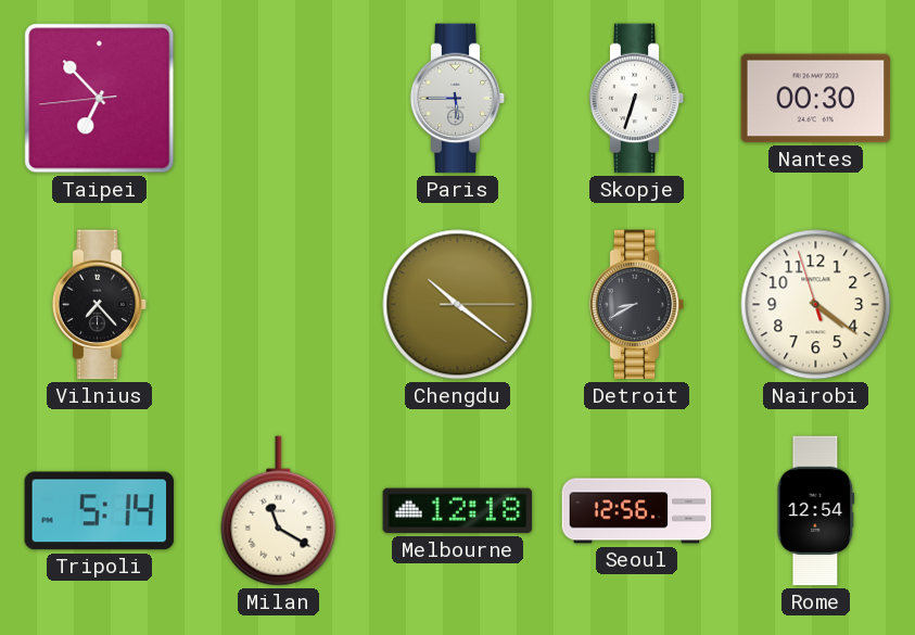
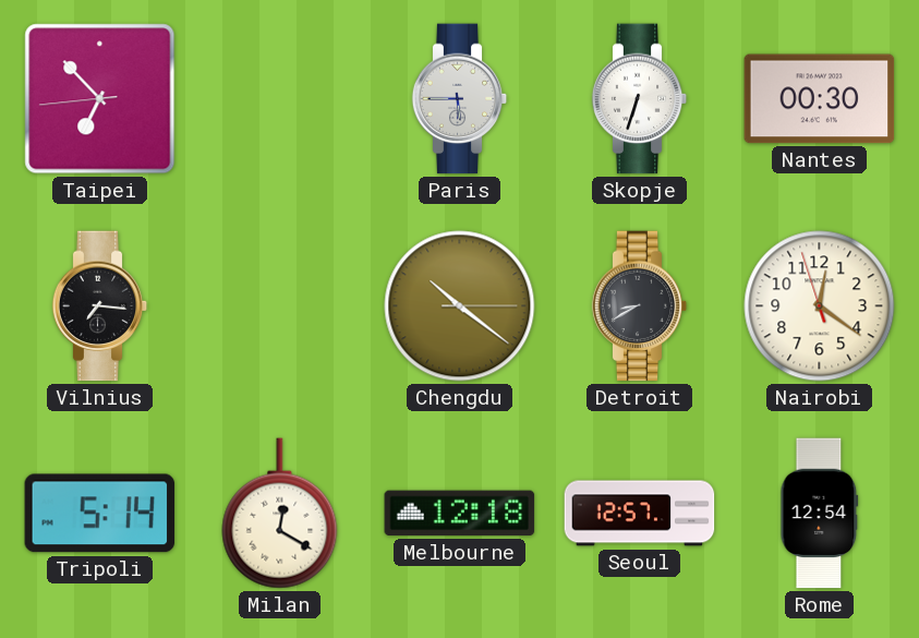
Vilnius: 7:23 -> 7:16
Nairobi: 4:20 -> 12:20
Milan: 11:20 -> 12:20
Seoul: 12:56 -> 12:57
